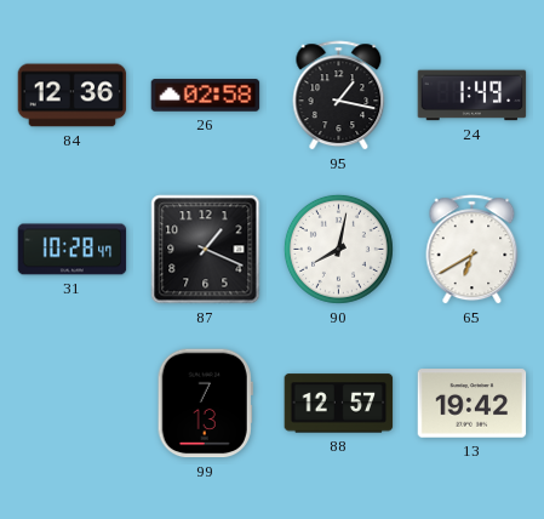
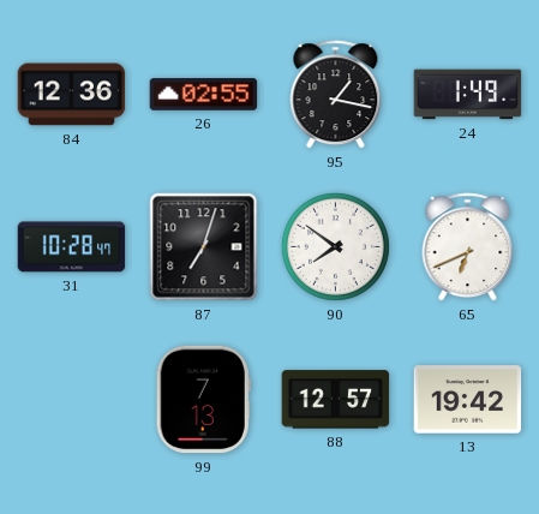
26: 02:58 -> 02:55
87: 1:19 -> 7:03
90: 8:02 -> 7:51
65: 6:40 -> 6:41
